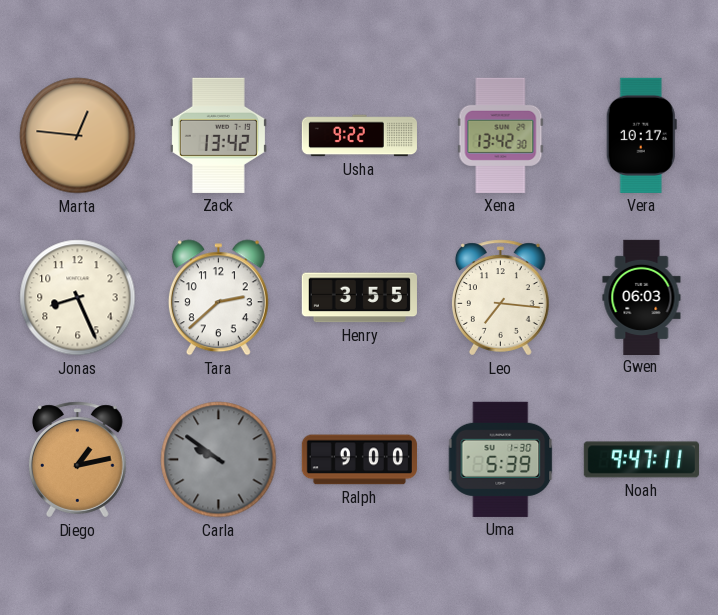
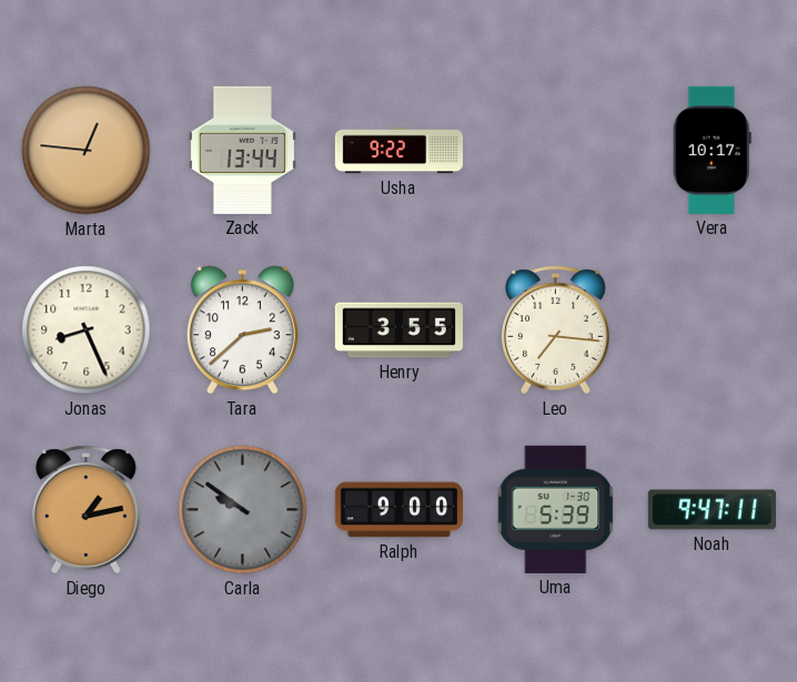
Zack: 13:42 -> 13:44
Xena: 13:42 -> none
Gwen: 06:03 -> none
